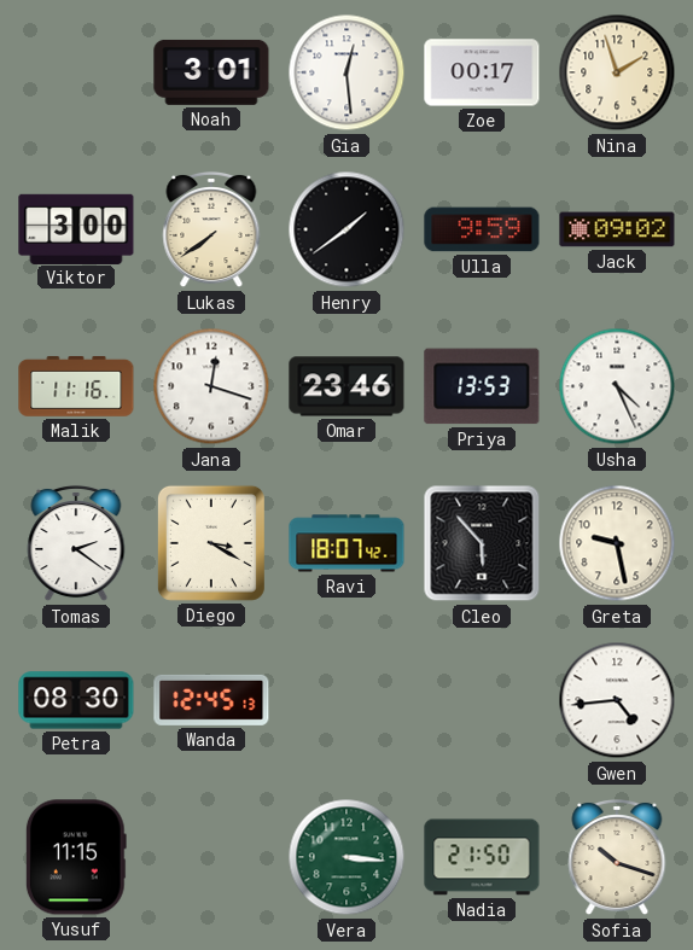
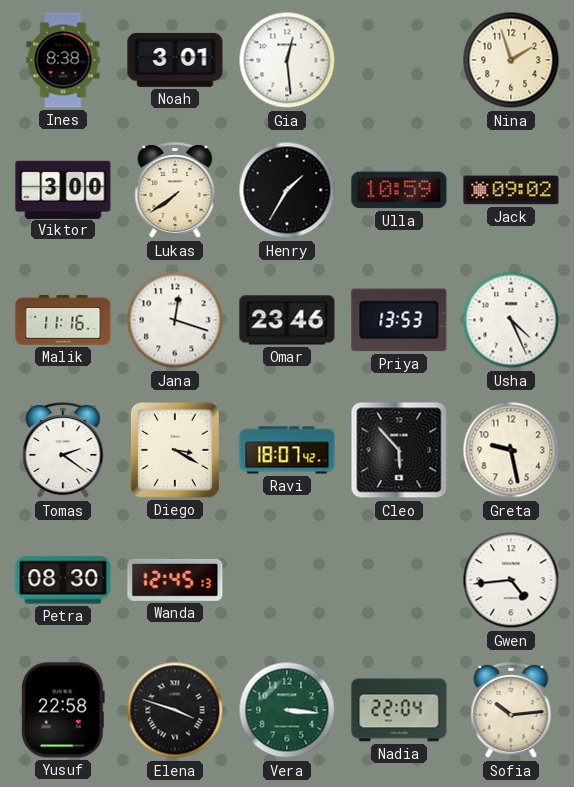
Ines: none -> 8:38
Zoe: 00:17 -> none
Henry: 1:39 -> 1:35
Ulla: 9:59 -> 10:59
Yusuf: 11:15 -> 22:58
Elena: none -> 3:48
Nadia: 21:50 -> 22:04
Sofia: 10:18 -> 10:14
